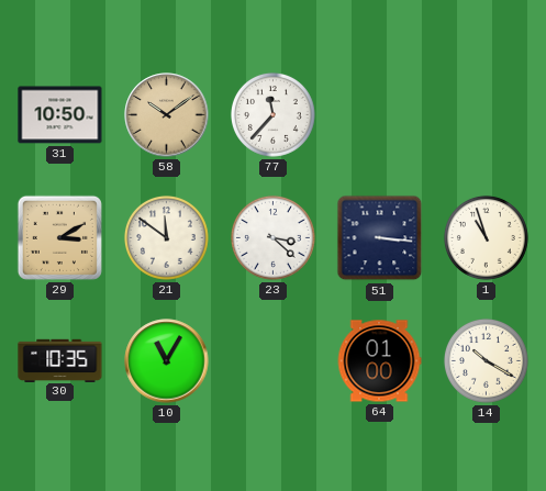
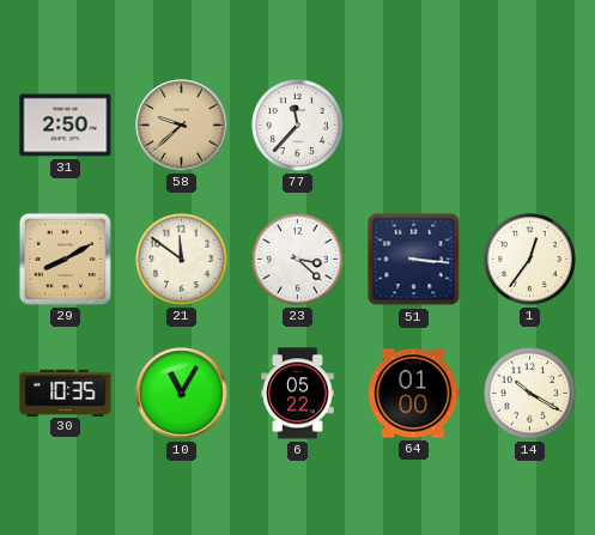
31: 10:50 -> 2:50
58: 10:09 -> 9:38
29: 3:10 -> 8:10
1: 10:57 -> 12:36
6: none -> 05:22
